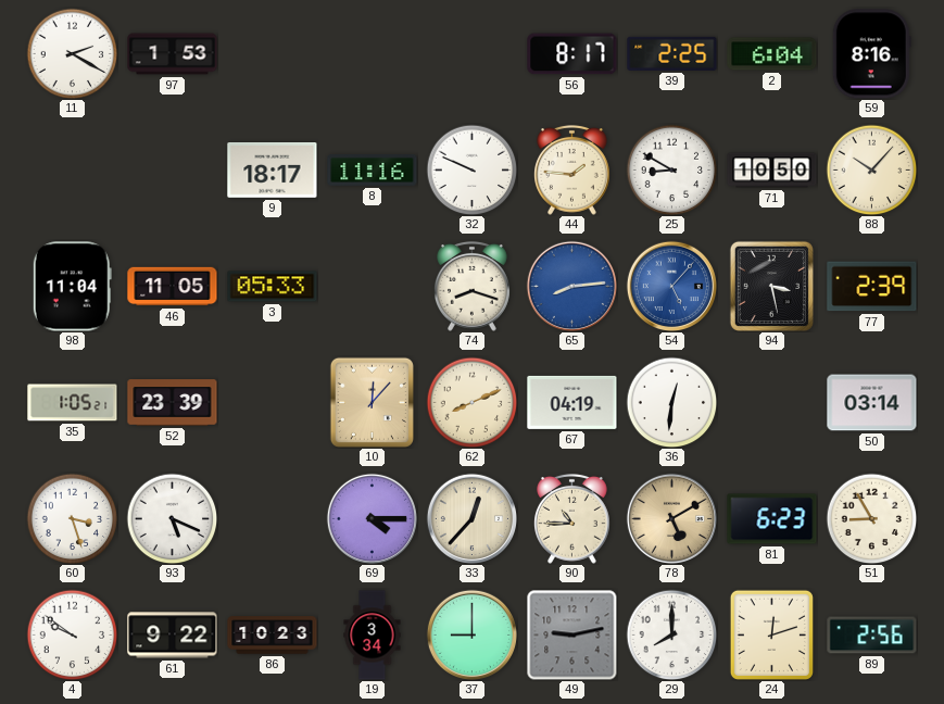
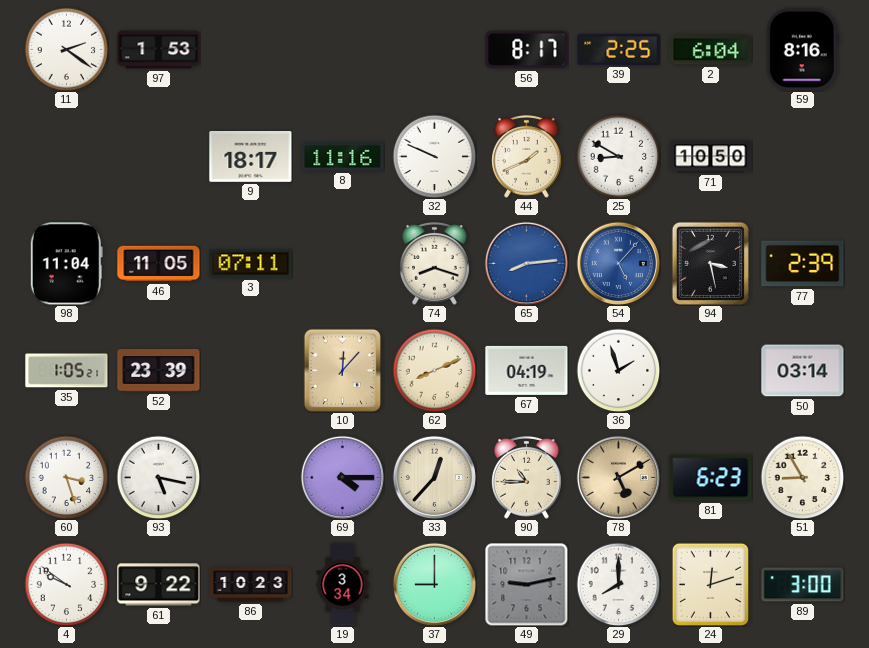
11: 2:20 -> 2:21
44: 1:46 -> 1:41
88: 10:07 -> none
3: 05:33 -> 07:11
36: 12:31 -> 1:57
93: 5:19 -> 5:17
89: 2:56 -> 3:00
